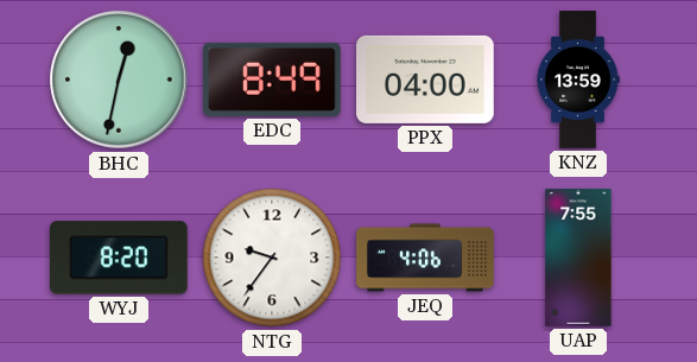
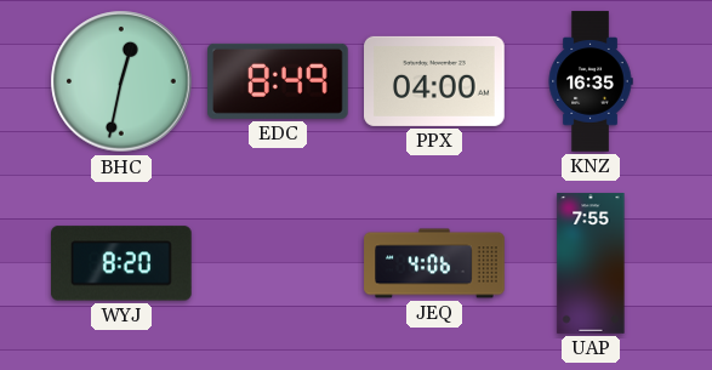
KNZ: 13:59 -> 16:35
NTG: 9:36 -> none
